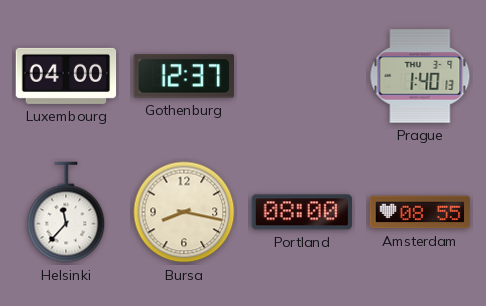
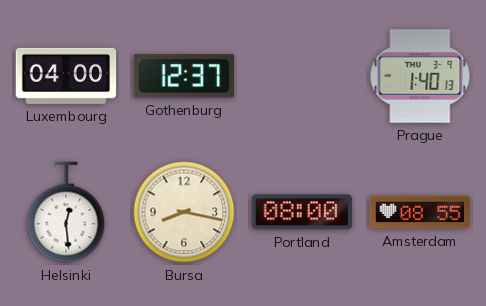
Helsinki: 11:37 -> 12:29
